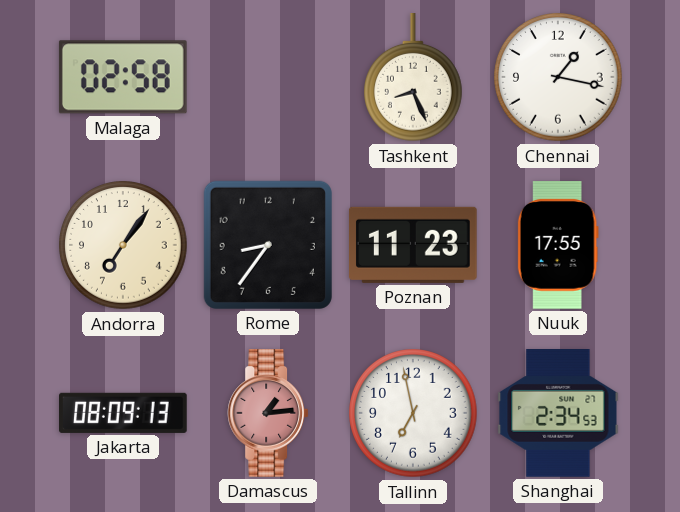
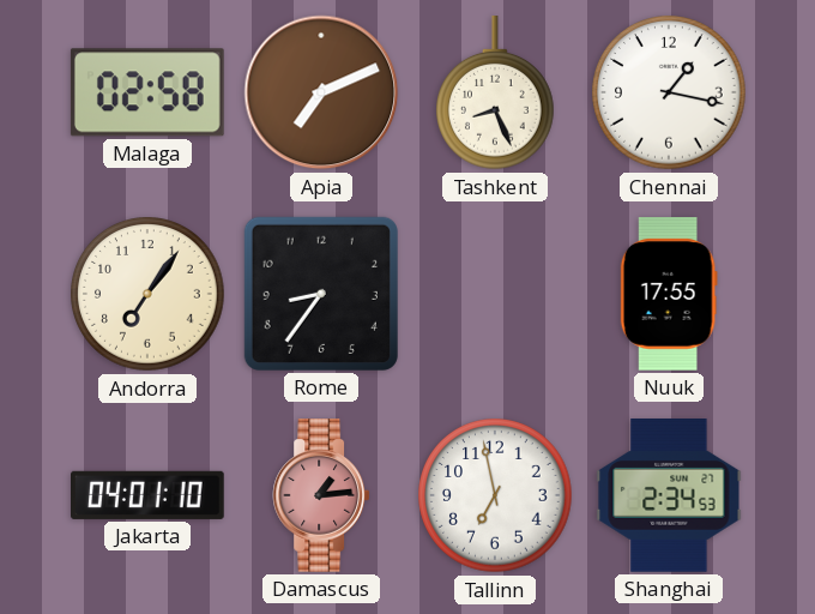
Apia: none -> 7:11
Poznan: 11:23 -> none
Jakarta: 08:09 -> 04:01
